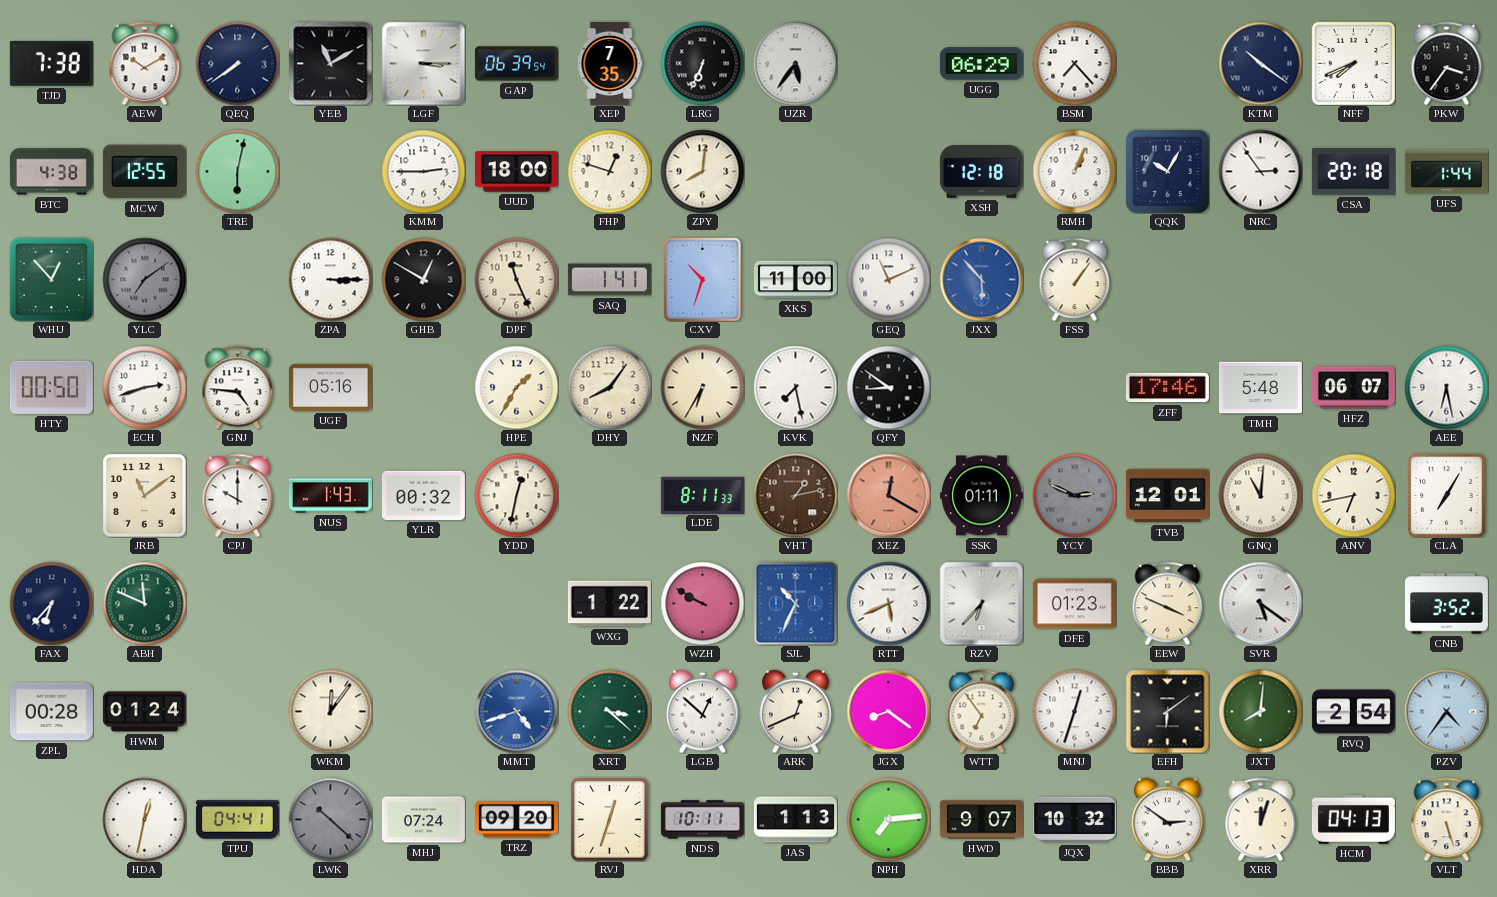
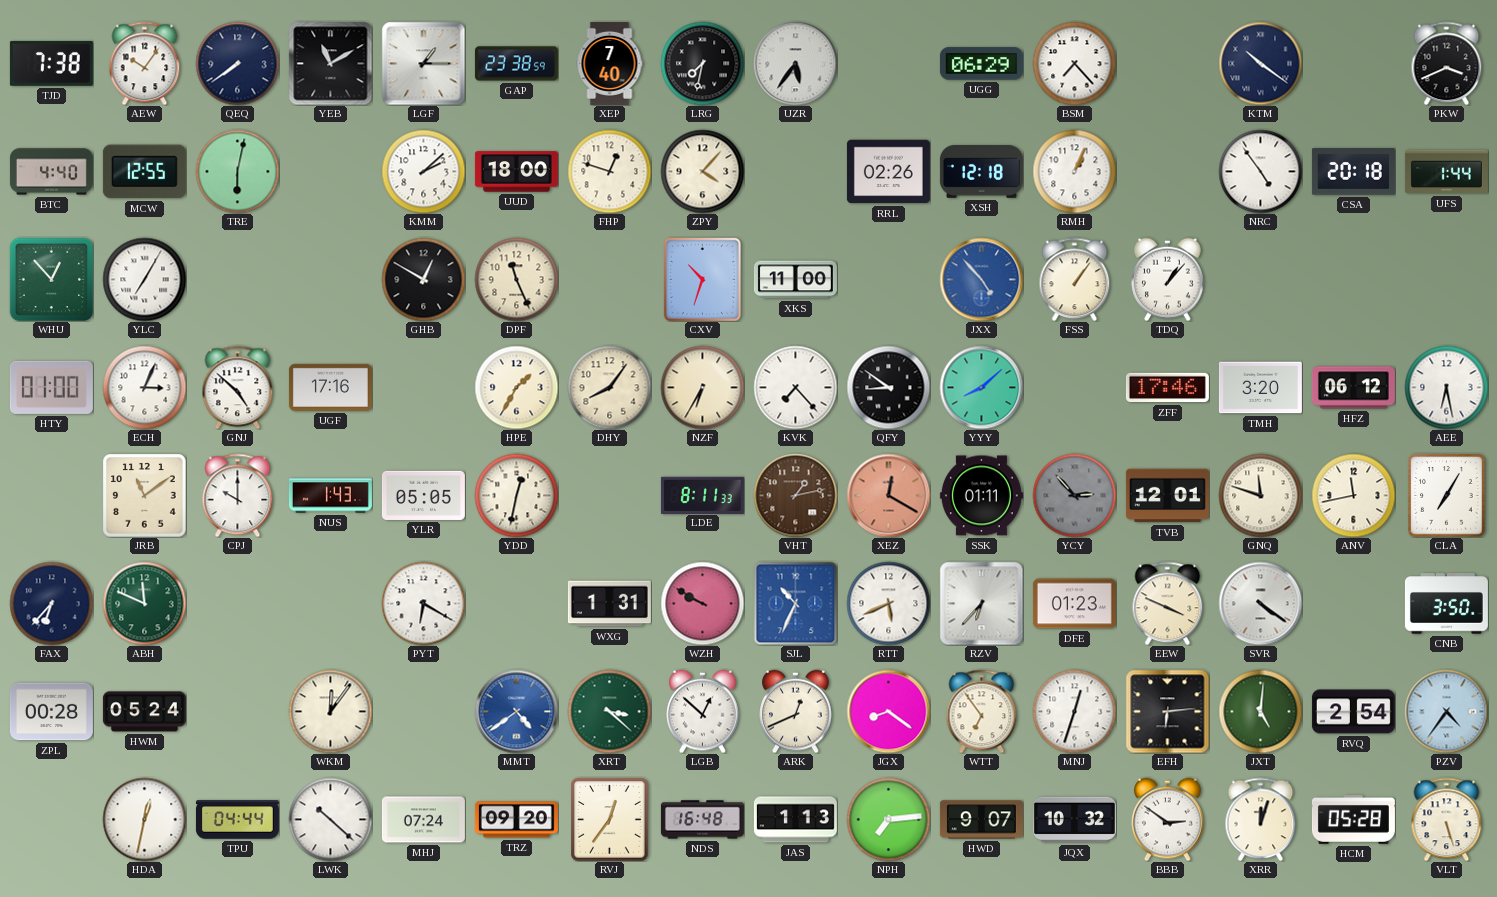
AEW: 10:10 -> 10:06
LGF: 3:15 -> 1:15
GAP: 06:39 -> 23:38
XEP: 7:35 -> 7:40
LRG: 6:34 -> 7:32
NFF: 7:41 -> none
PKW: 3:36 -> 3:41
BTC: 4:38 -> 4:40
KMM: 2:45 -> 2:08
ZPY: 8:01 -> 4:07
RRL: none -> 02:26
QQK: 10:05 -> none
NRC: 2:54 -> 4:54
YLC: 7:09 -> 7:05
YLC dial: grey -> white
ZPA: 3:15 -> none
SAQ: 1:41 -> none
GEQ: 11:11 -> none
JXX: 5:53 -> 4:53
TDQ: none -> 1:07
HTY: 00:50 -> 01:00
ECH: 2:42 -> 3:04
GNJ: 4:46 -> 4:52
UGF: 05:16 -> 17:16
KVK: 7:28 -> 7:23
YYY: none -> 8:08
TMH: 5:48 -> 3:20
HFZ: 06:07 -> 06:12
YLR: 00:32 -> 05:05
YCY: 2:49 -> 2:53
GNQ: 11:01 -> 11:48
ANV: 6:43 -> 11:43
PYT: none -> 6:20
WXG: 1:22 -> 1:31
SVR: 5:21 -> 4:21
CNB: 3:52 -> 3:50
HWM: 01:24 -> 05:24
MMT: 4:42 -> 4:39
EFH: 6:09 -> 6:14
JXT: 8:01 -> 5:01
TPU: 04:41 -> 04:44
LWK dial: grey -> white
RVJ: 12:33 -> 12:36
NDS: 10:11 -> 16:48
HCM: 04:13 -> 05:28
